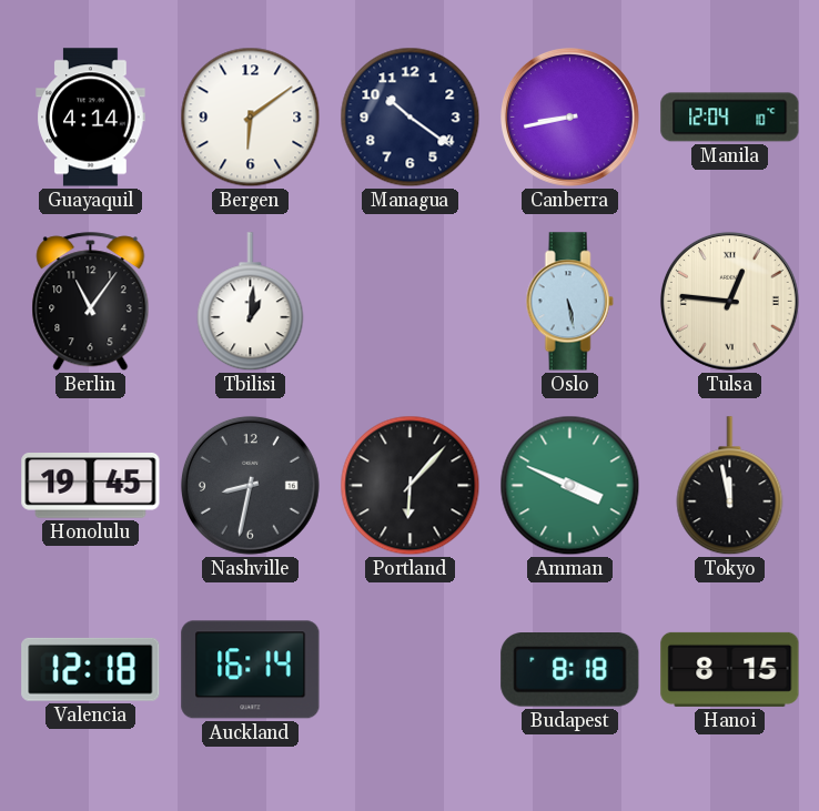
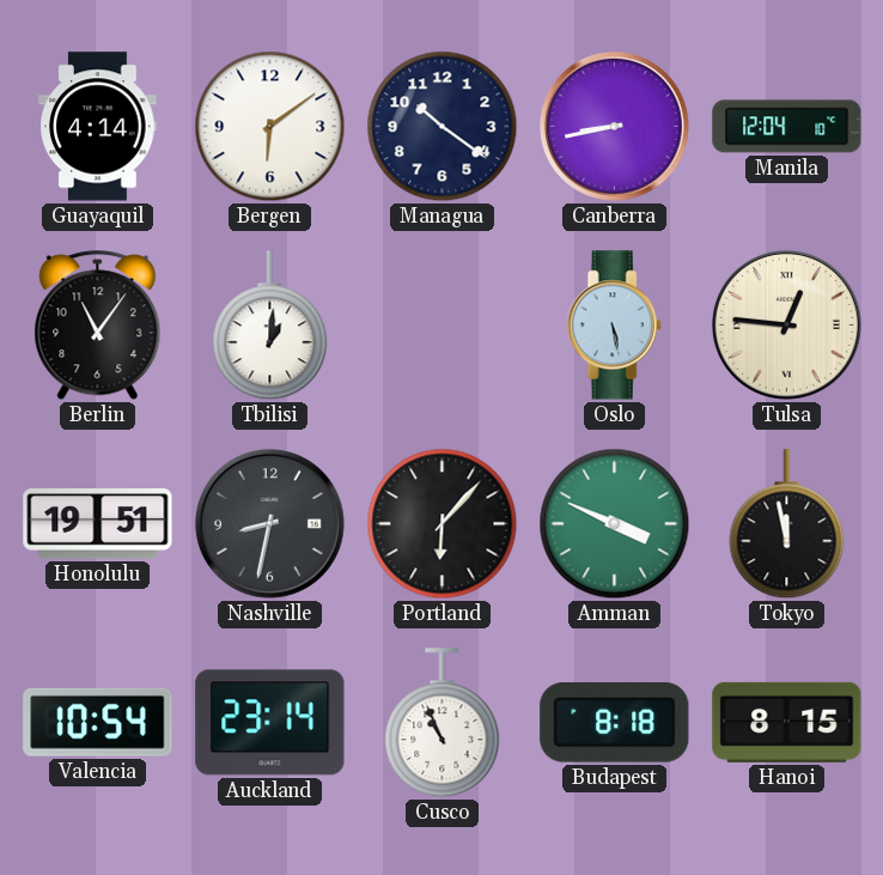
Honolulu: 19:45 -> 19:51
Valencia: 12:18 -> 10:54
Auckland: 16:14 -> 23:14
Cusco: none -> 10:56
